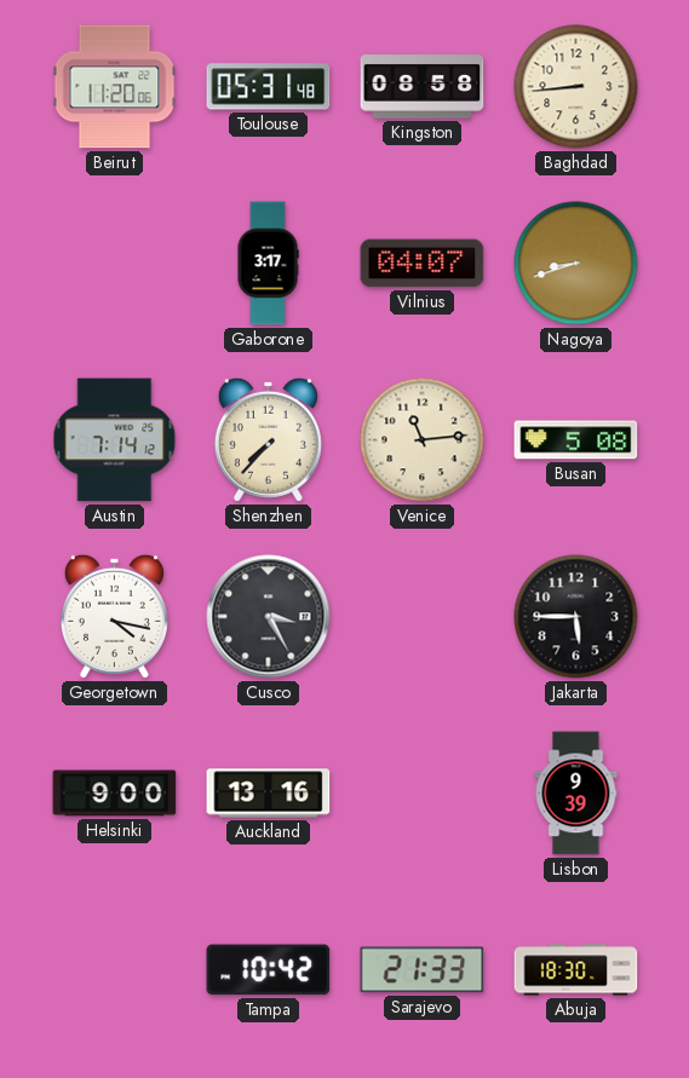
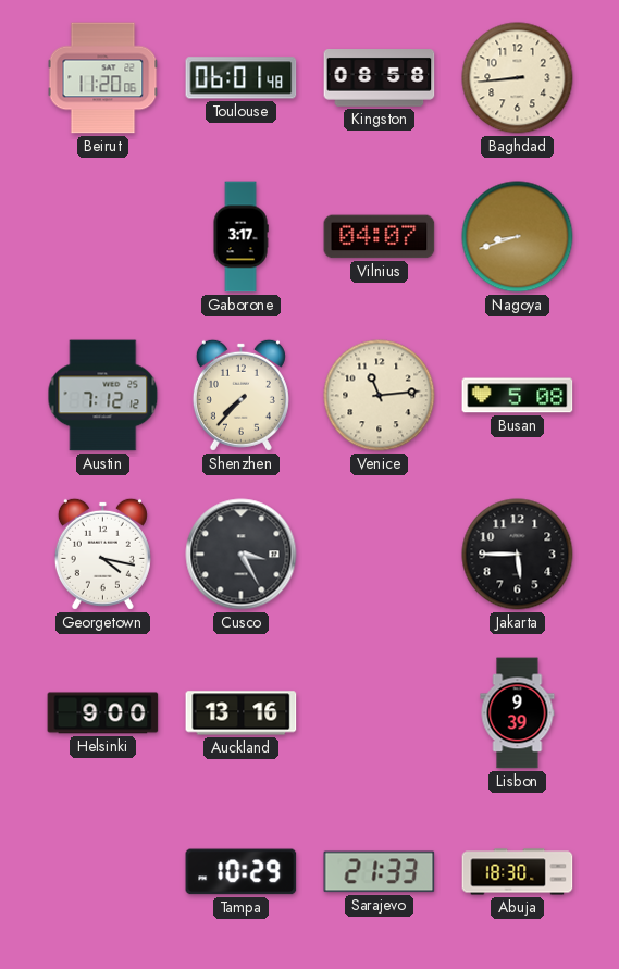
Toulouse: 05:31 -> 06:01
Austin: 7:14 -> 7:12
Tampa: 10:42 -> 10:29
